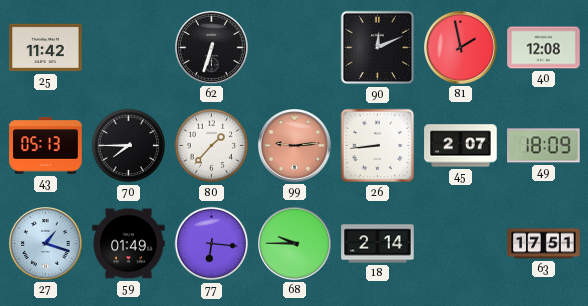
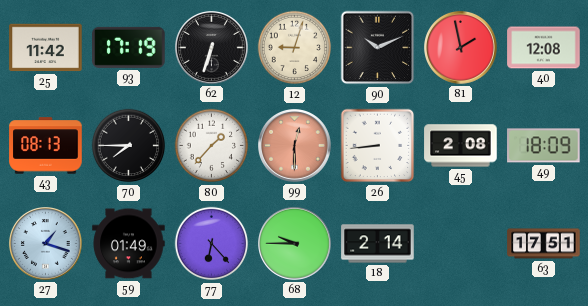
93: none -> 17:19
12: none -> 9:03
90: 12:11 -> 10:11
43: 05:13 -> 08:13
99: 9:14 -> 12:30
45: 2:07 -> 2:08
77: 6:16 -> 6:23
